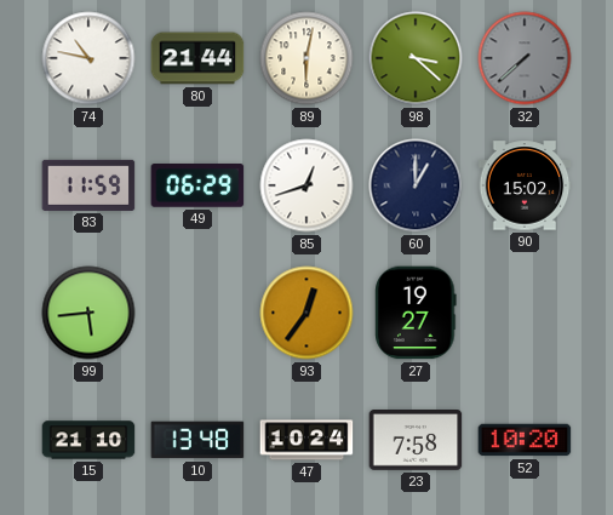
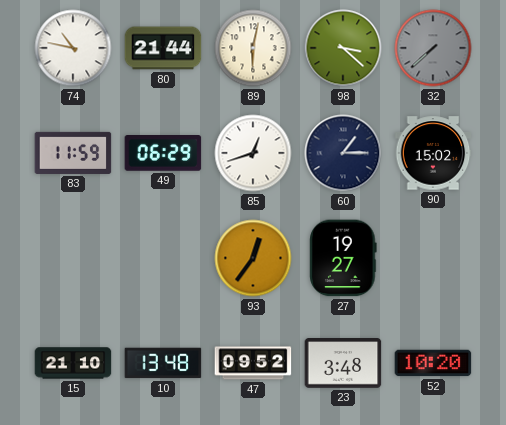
60: 1:00 -> 1:15
99: 5:44 -> none
47: 10:24 -> 09:52
23: 7:58 -> 3:48
